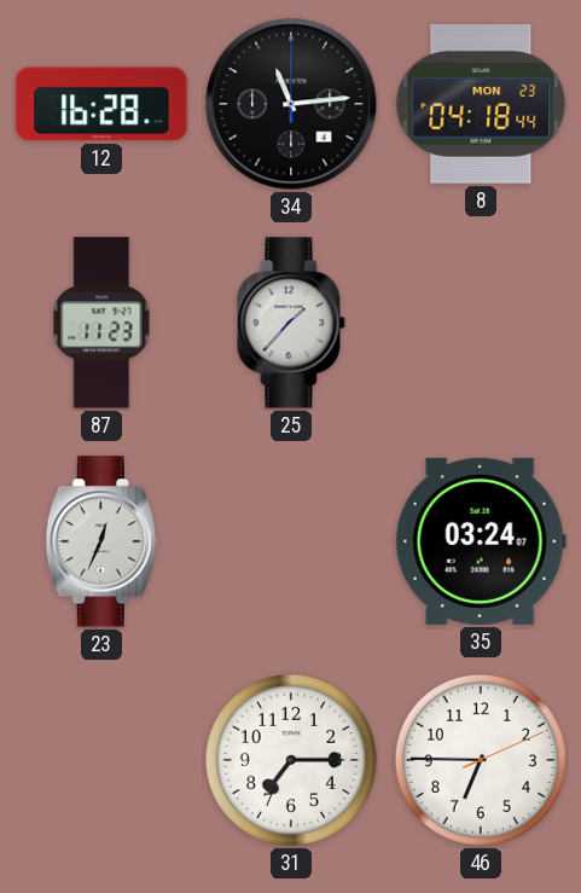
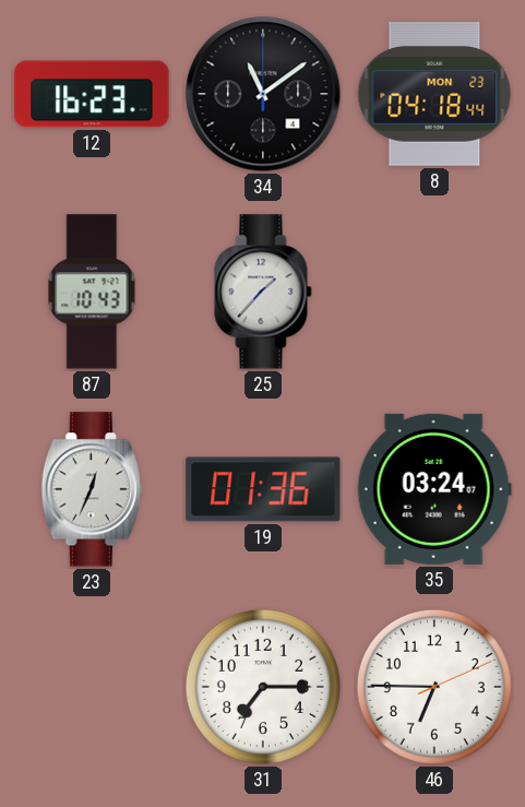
12: 16:28 -> 16:23
34: 11:14 -> 11:09
87: 11:23 -> 10:43
19: none -> 01:36
